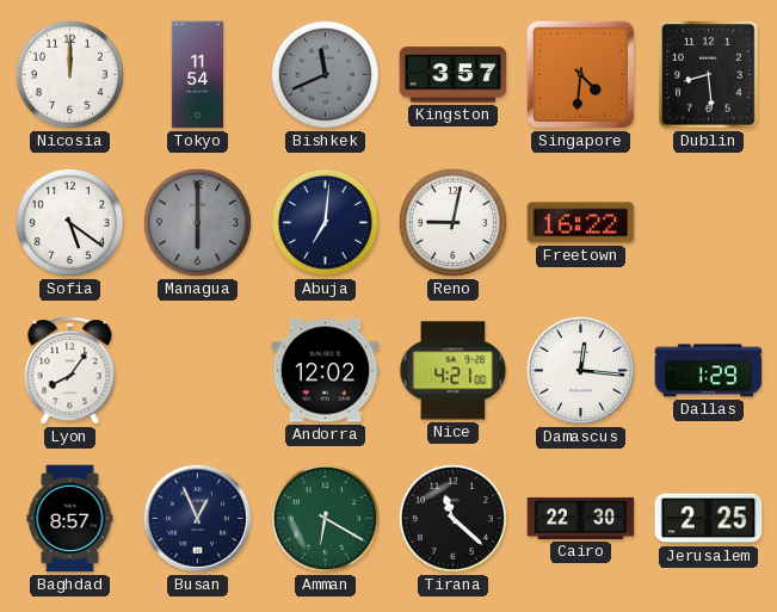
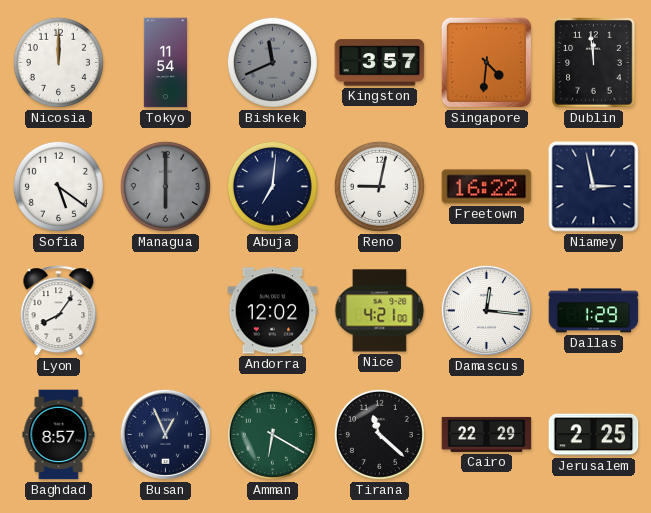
Dublin: 8:29 -> 11:59
Niamey: none -> 2:58
Cairo: 22:30 -> 22:29
